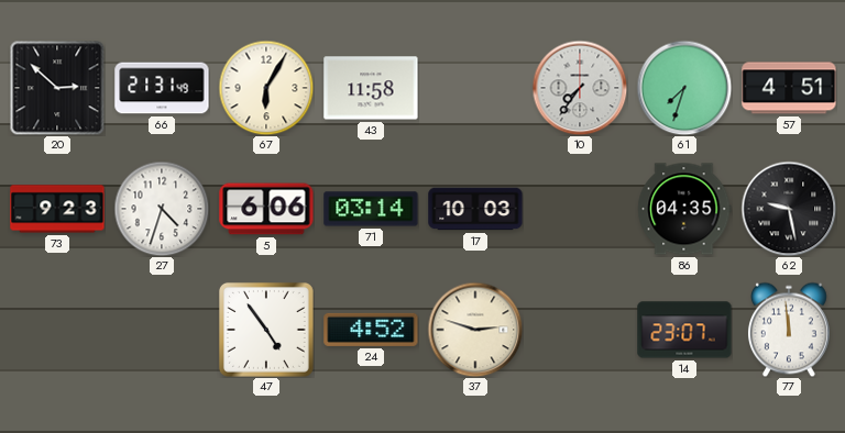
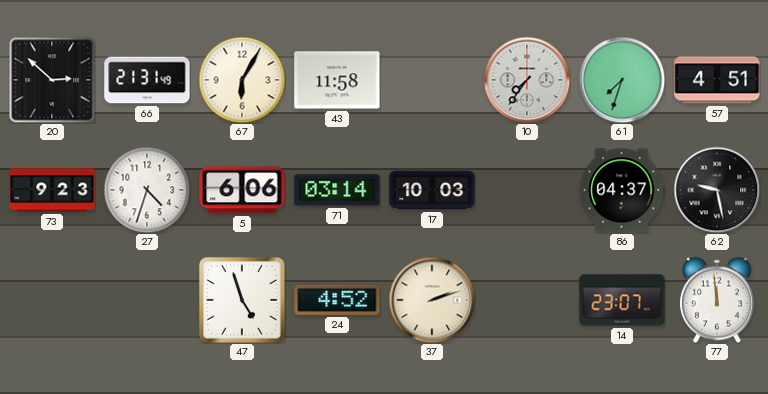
86: 04:35 -> 04:37
47: 4:54 -> 4:57
37: 2:48 -> 2:12
